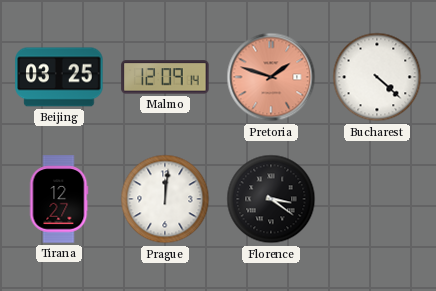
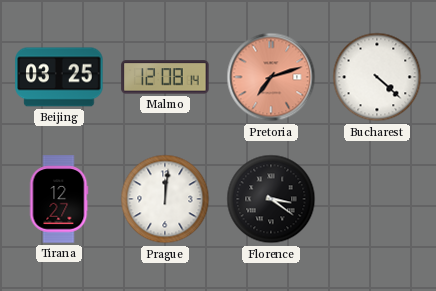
Malmo: 12:09 -> 12:08
Pretoria: 1:48 -> 7:12
